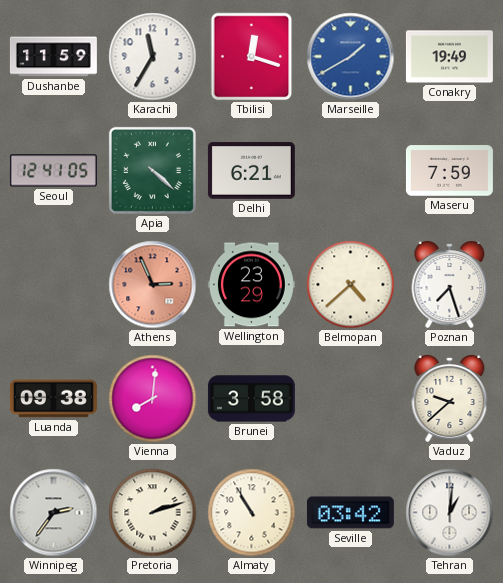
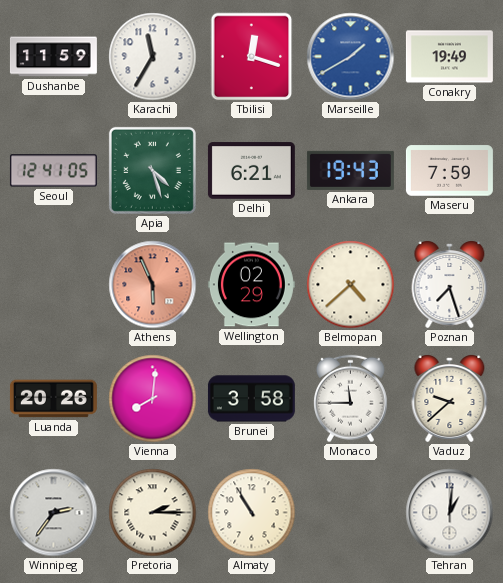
Apia: 4:22 -> 4:27
Ankara: none -> 19:43
Athens: 2:56 -> 5:56
Wellington: 23:29 -> 02:29
Luanda: 09:38 -> 20:26
Monaco: none -> 11:45
Pretoria: 2:12 -> 2:15
Seville: 03:42 -> none
